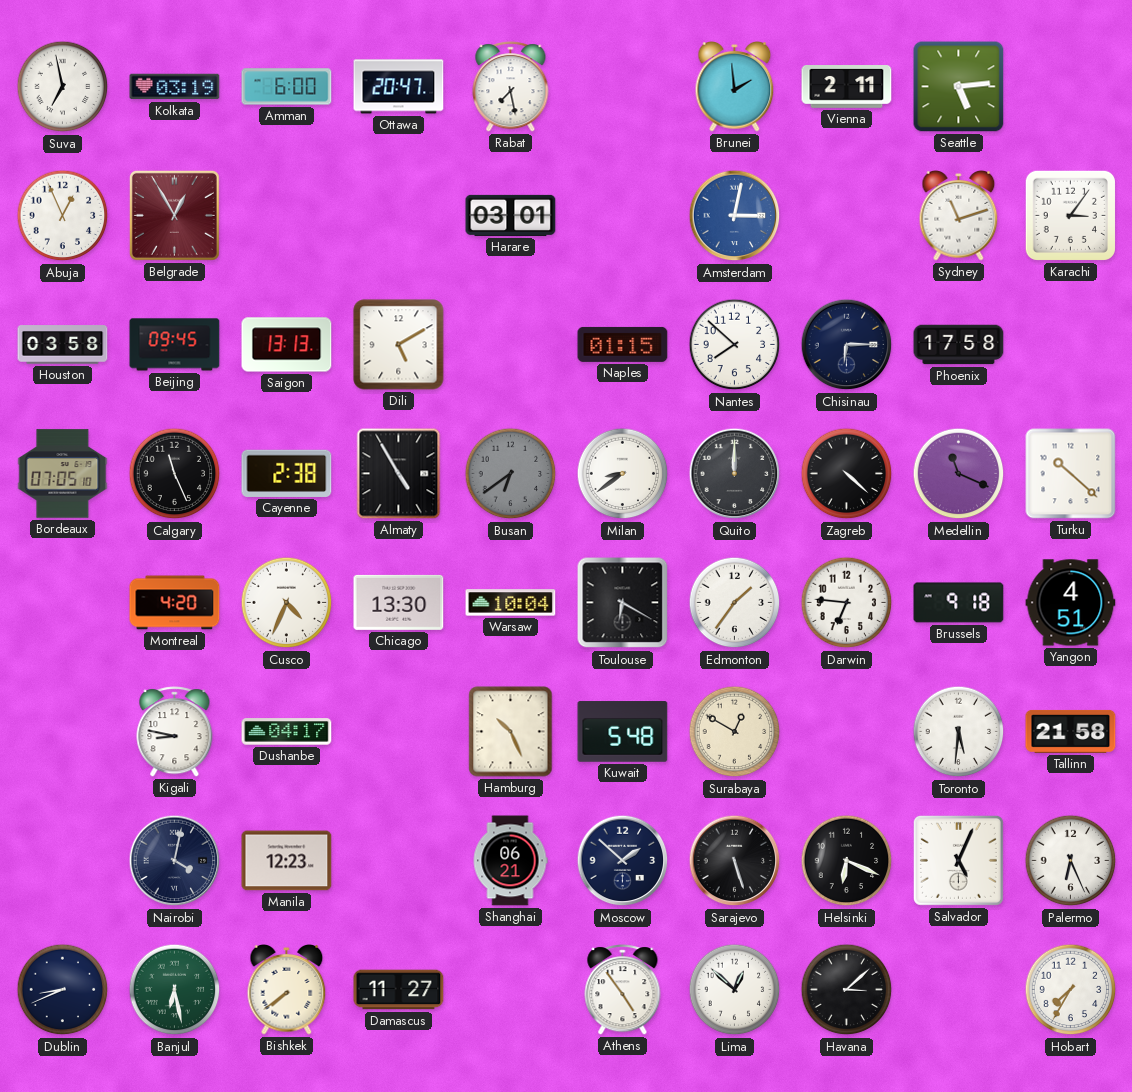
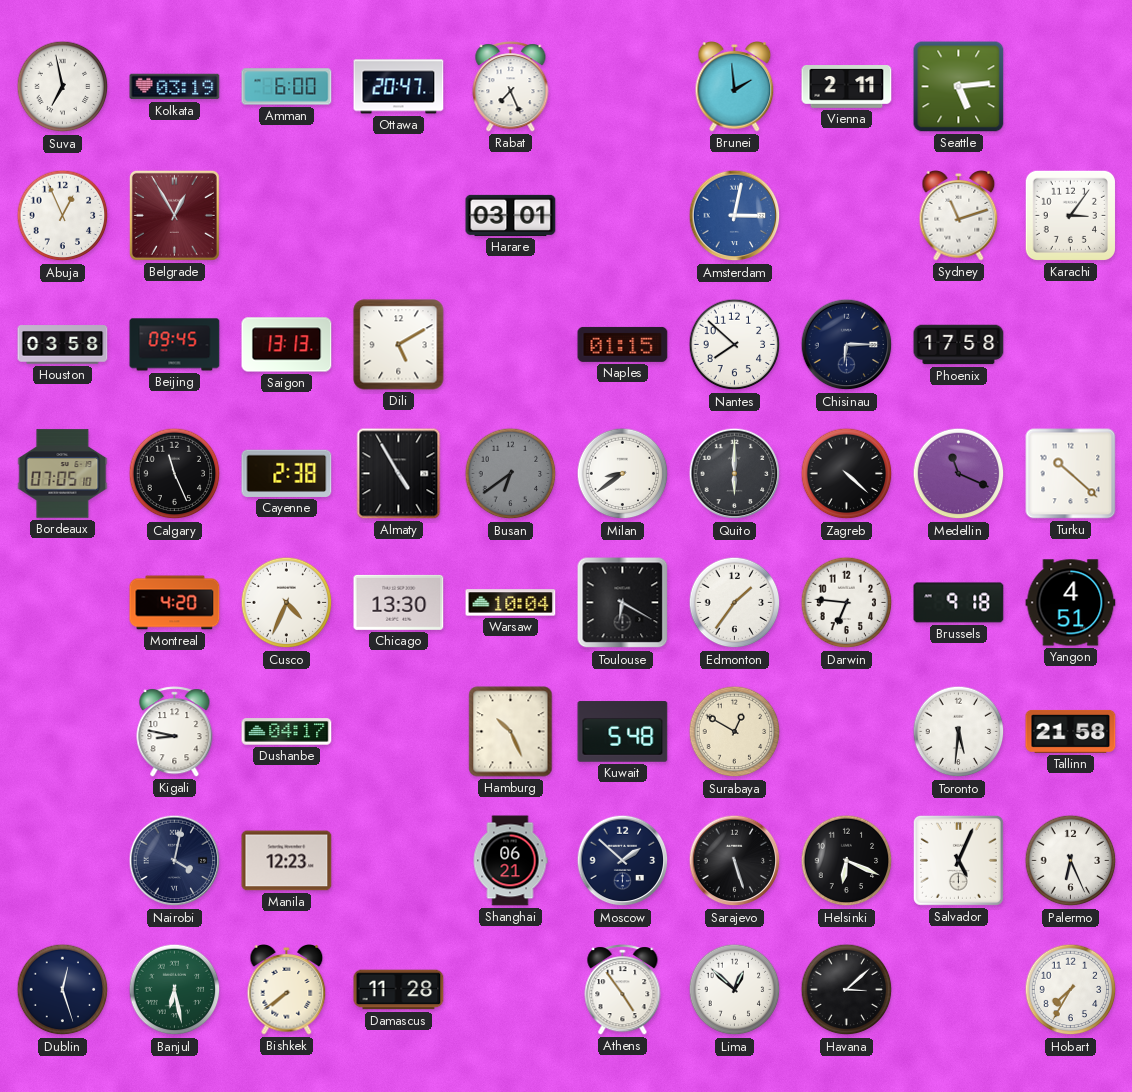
Rabat: 7:28 -> 7:26
Quito: 12:00 -> 6:00
Dublin: 8:41 -> 12:27
Damascus: 11:27 -> 11:28
